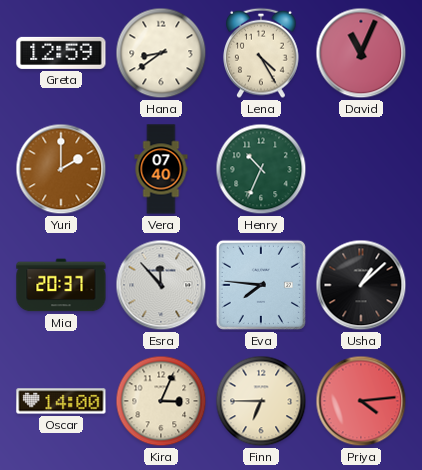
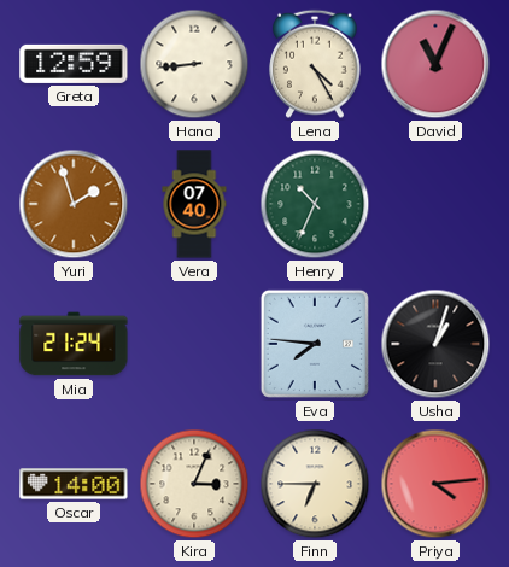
Hana: 8:39 -> 8:44
Yuri: 2:00 -> 1:57
Mia: 20:37 -> 21:24
Esra: 11:53 -> none
Usha: 1:08 -> 1:03
